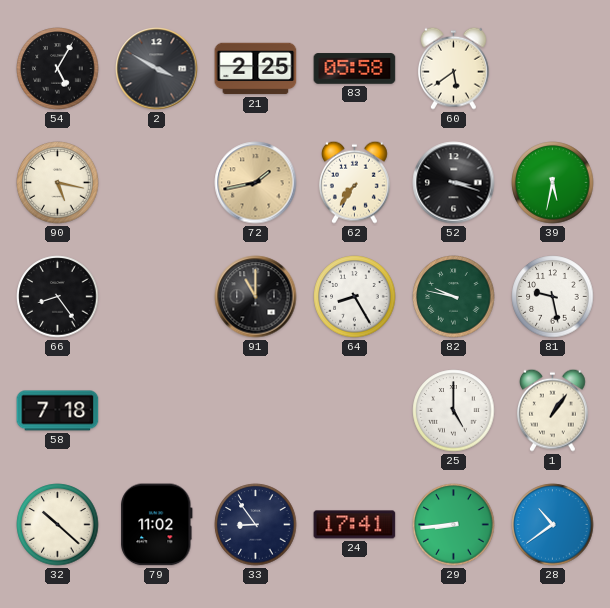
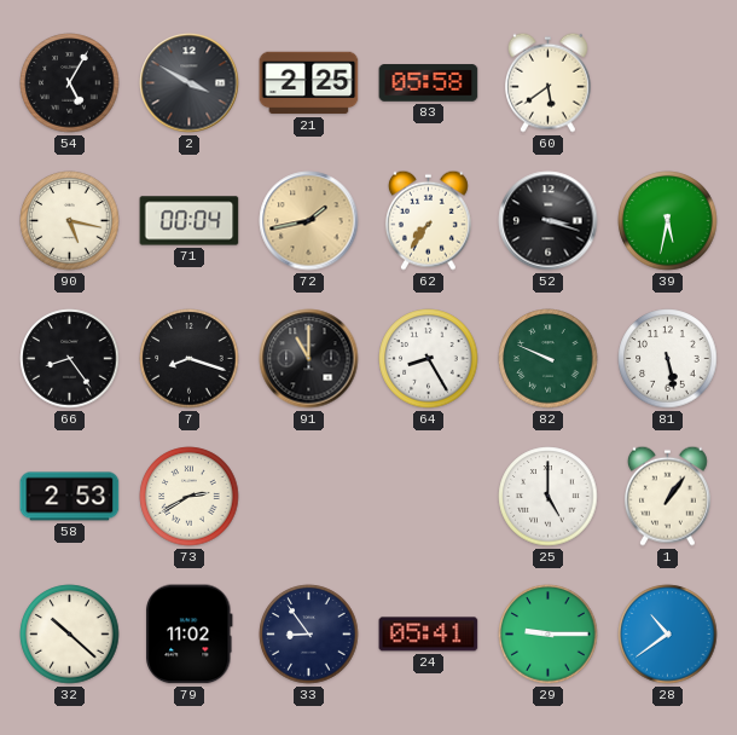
71: none -> 00:04
7: none -> 8:18
82: 9:47 -> 9:49
81: 9:28 -> 5:28
58: 7:18 -> 2:53
73: none -> 2:40
24: 17:41 -> 05:41
29: 8:44 -> 9:15
